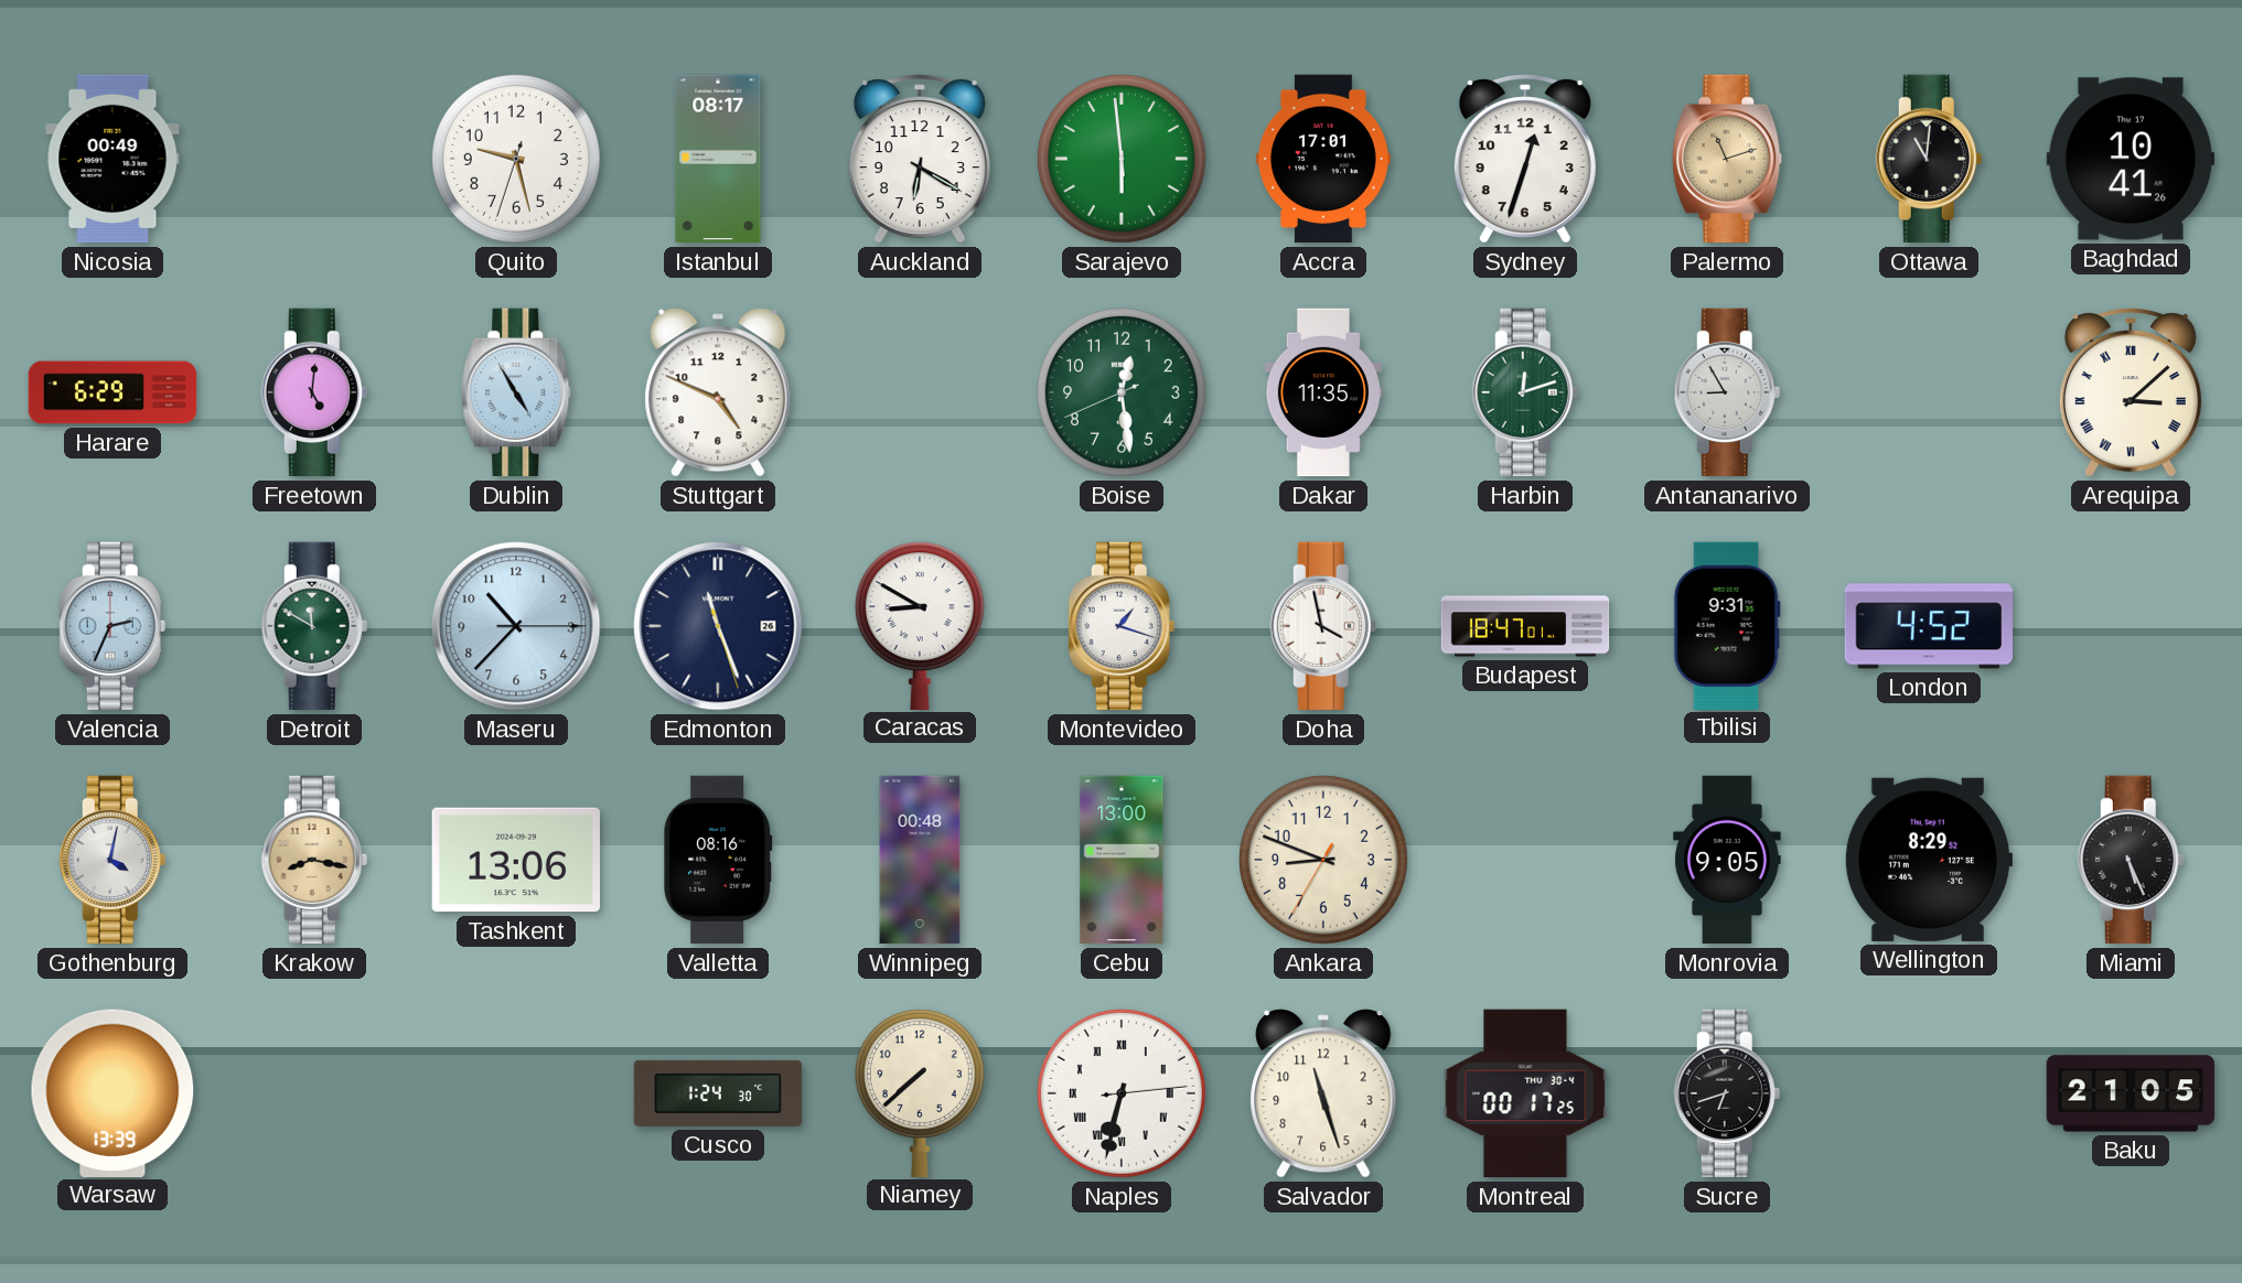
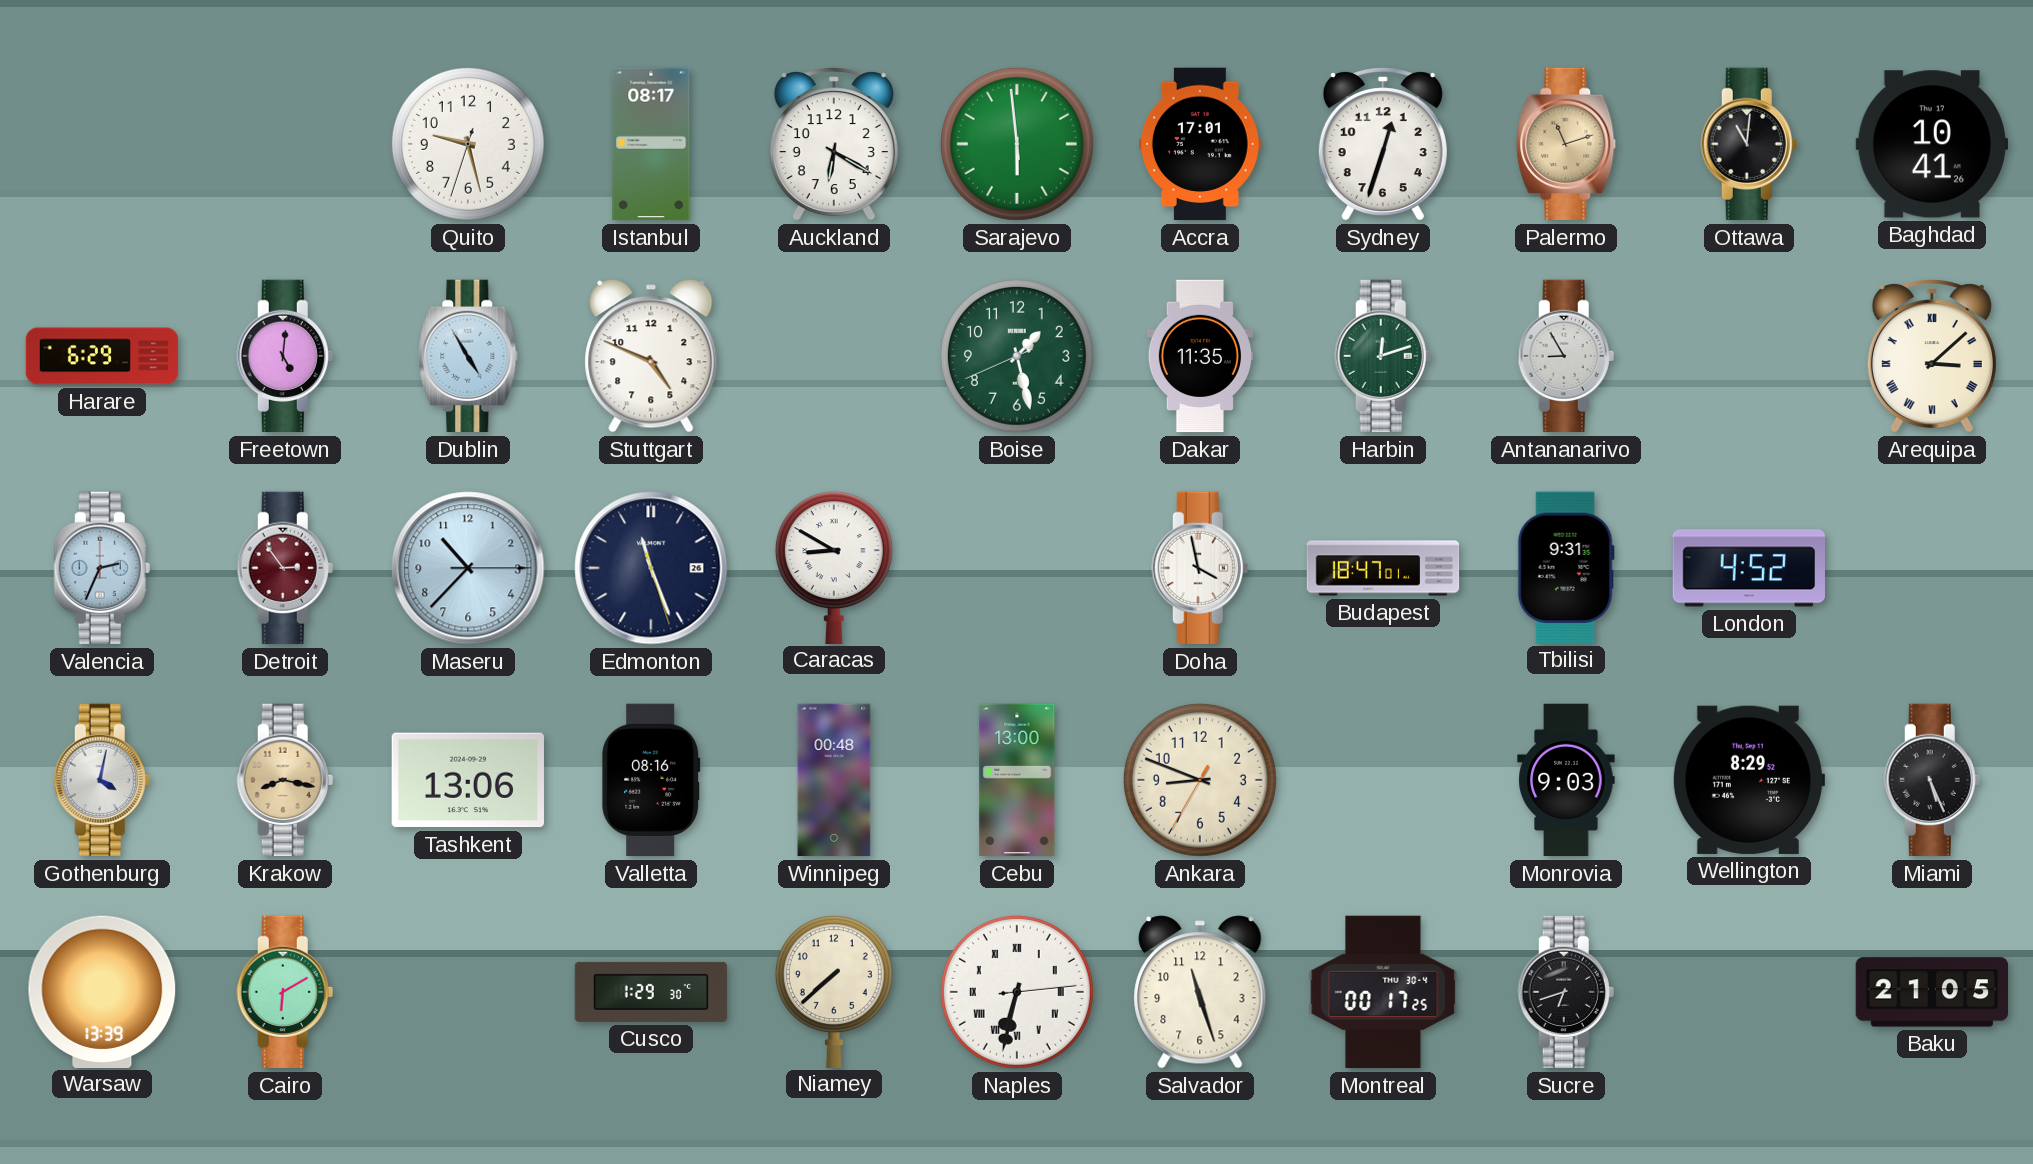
Nicosia: 00:49 -> none
Boise: 12:28 -> 1:27
Detroit: 11:50 -> 2:54
Detroit dial: green -> burgundy
Montevideo: 1:18 -> none
Monrovia: 9:05 -> 9:03
Cairo: none -> 6:10
Cusco: 1:24 -> 1:29
